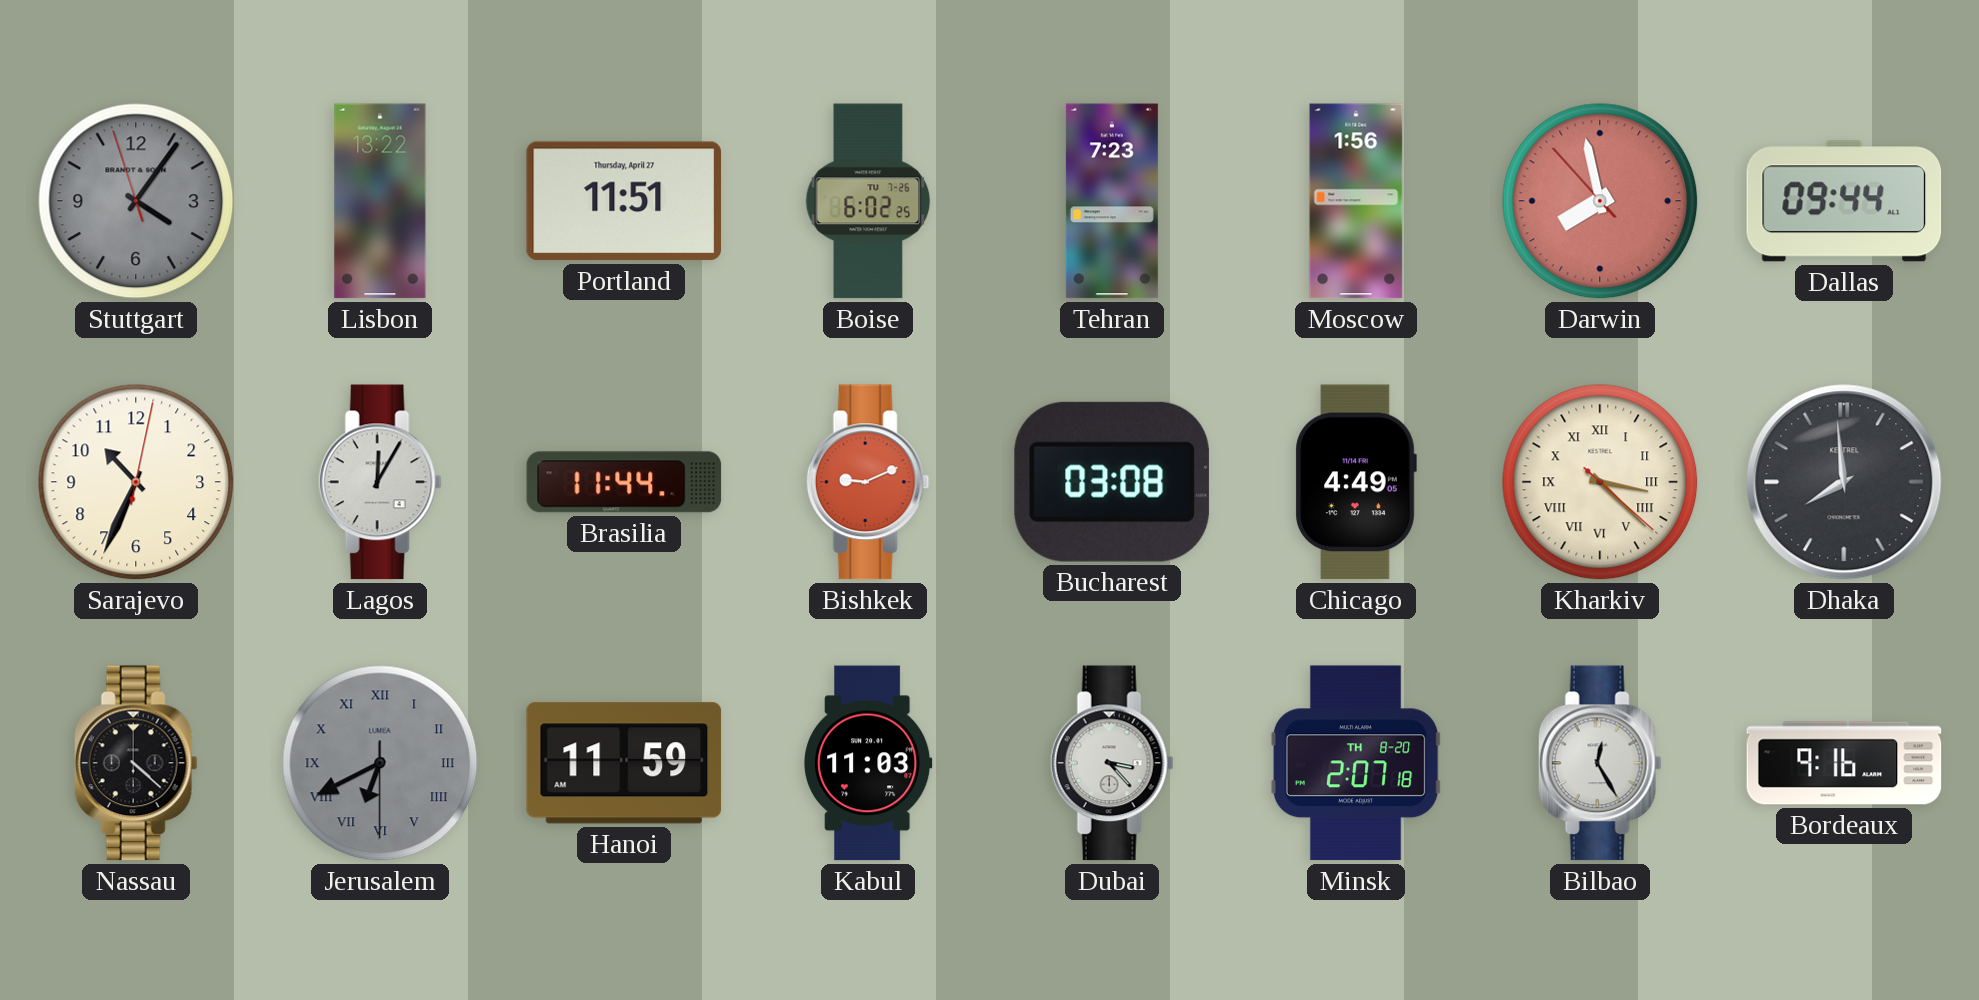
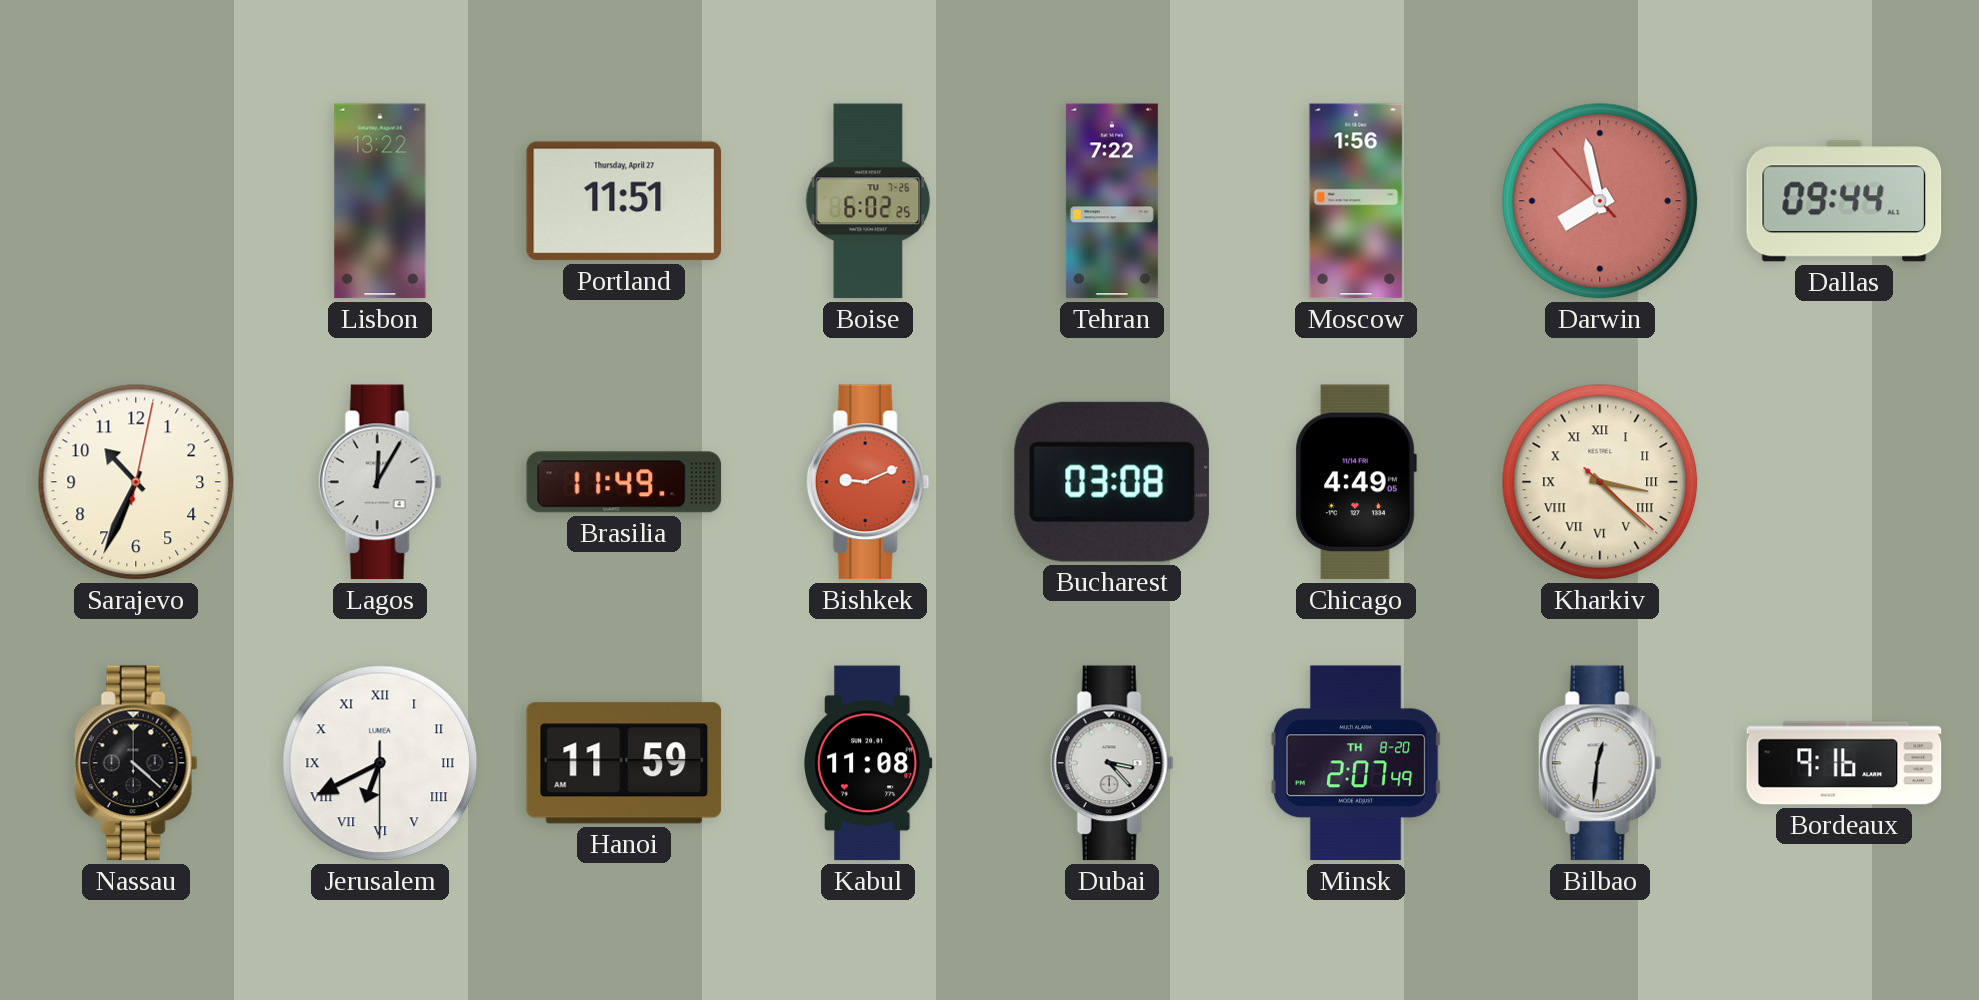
Stuttgart: 4:05 -> none
Tehran: 7:23 -> 7:22
Brasilia: 11:44 -> 11:49
Dhaka: 7:59 -> none
Jerusalem dial: grey -> white
Kabul: 11:03 -> 11:08
Minsk: 2:07:18 -> 2:07:49
Bilbao: 12:25 -> 12:31
